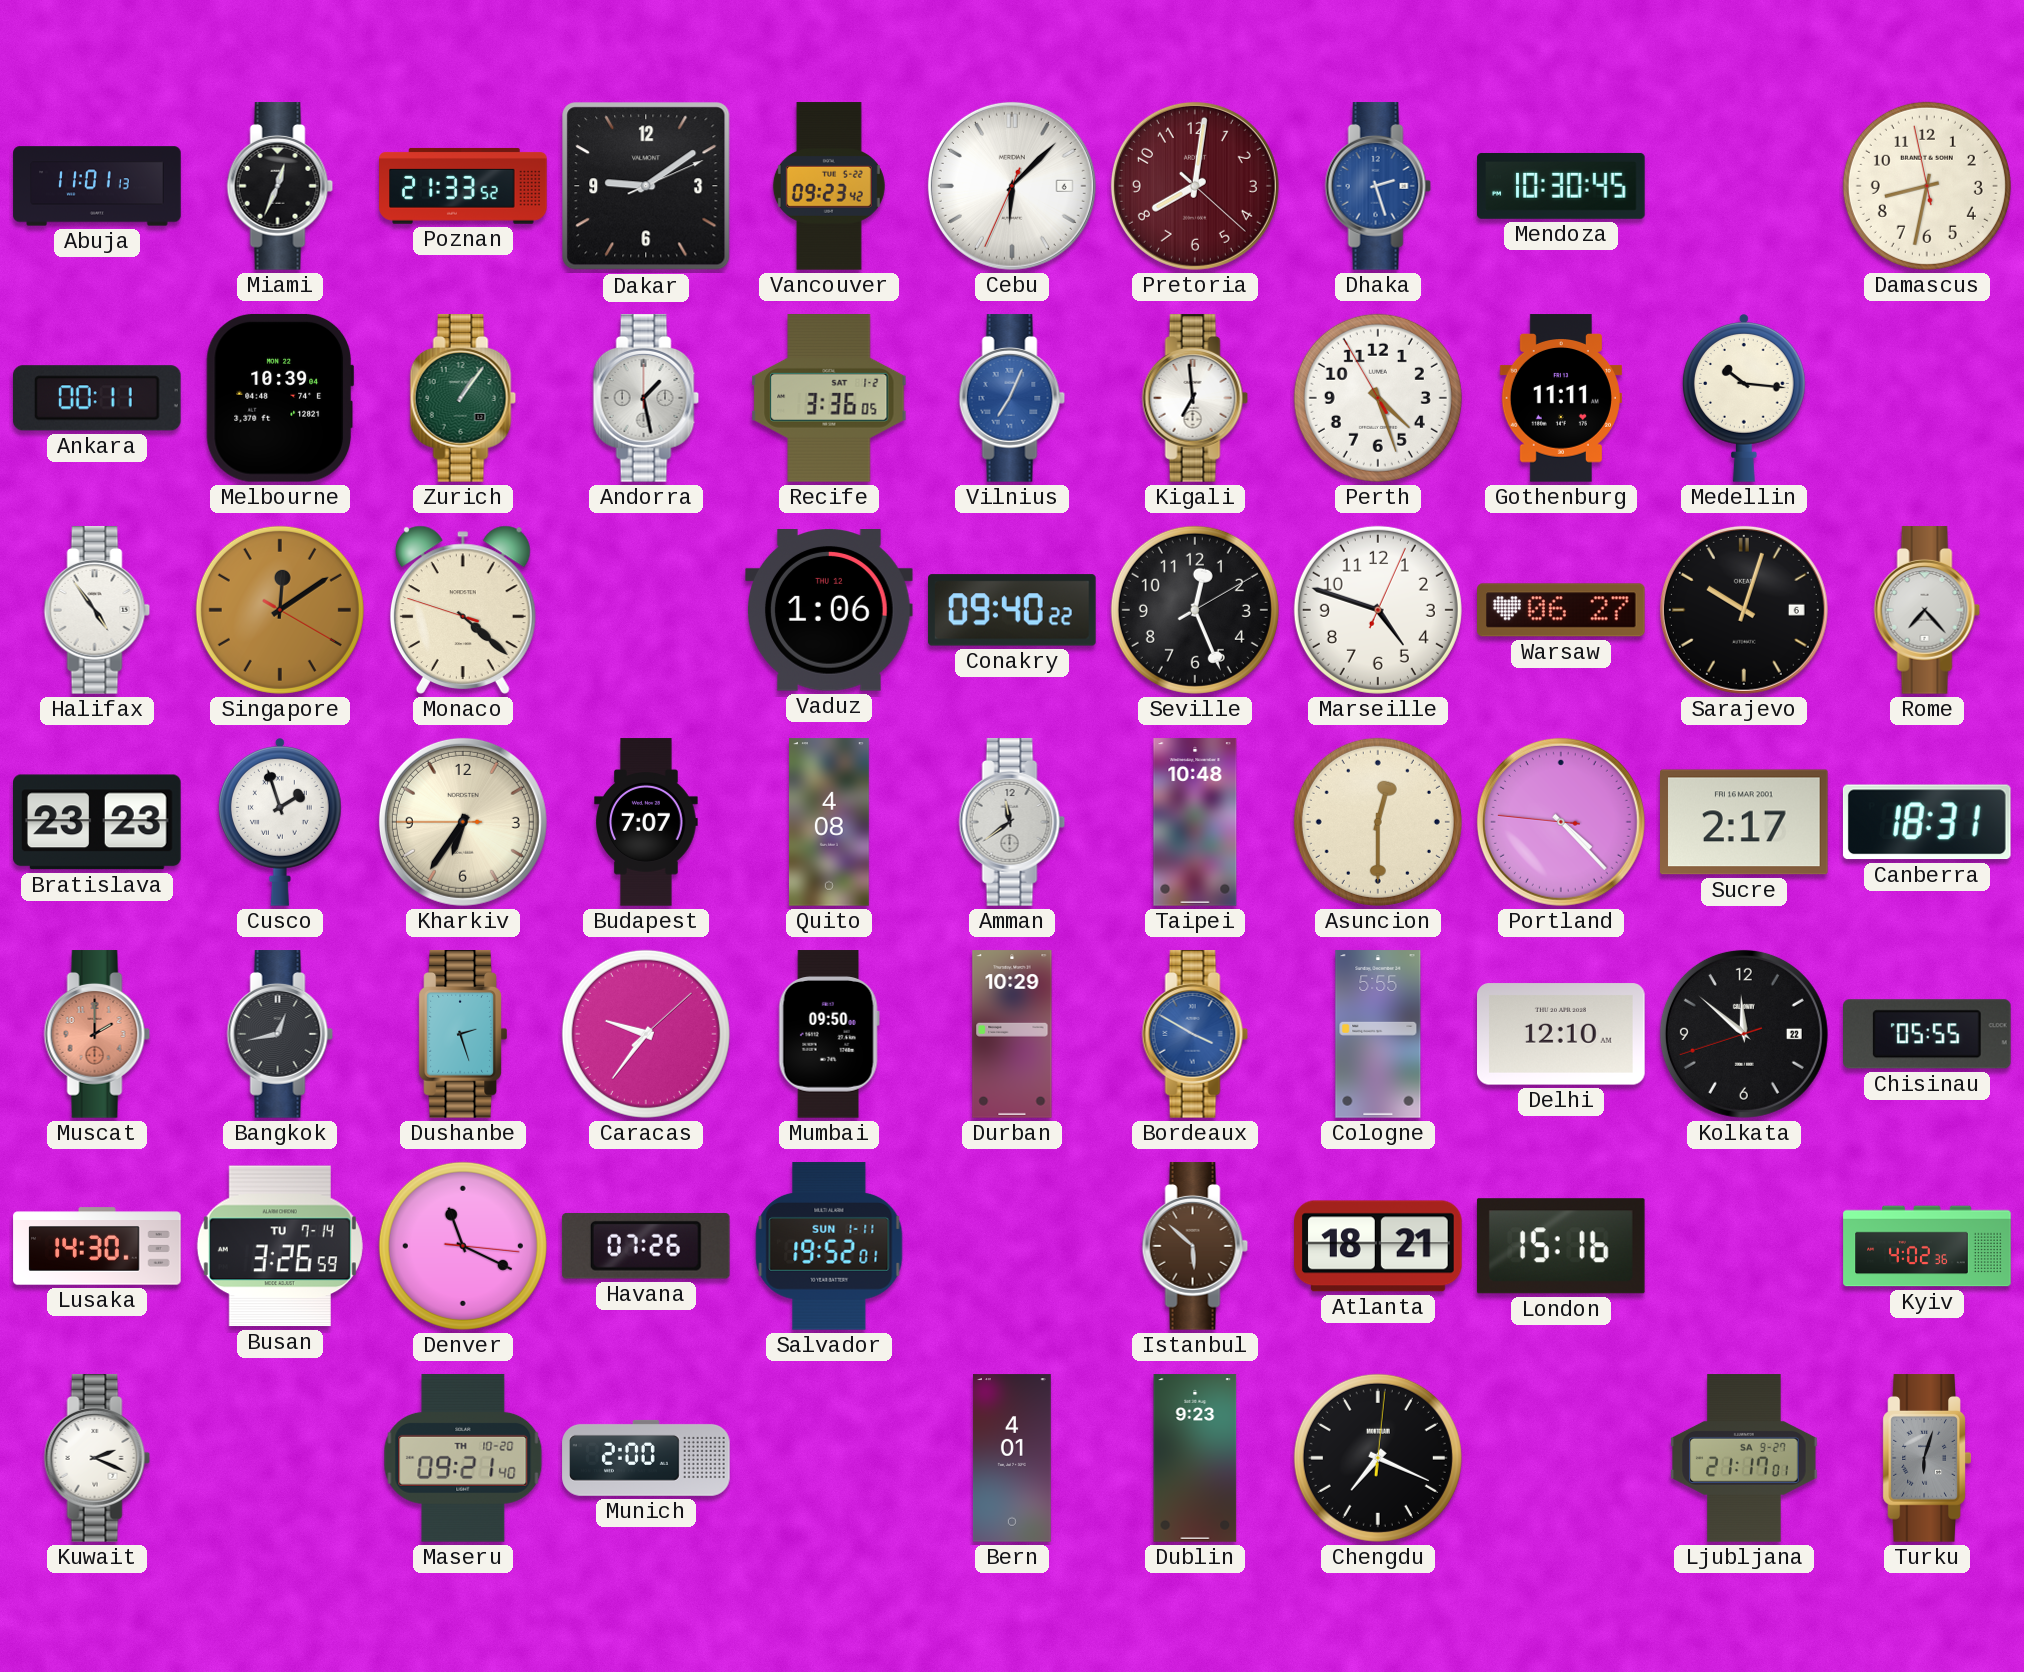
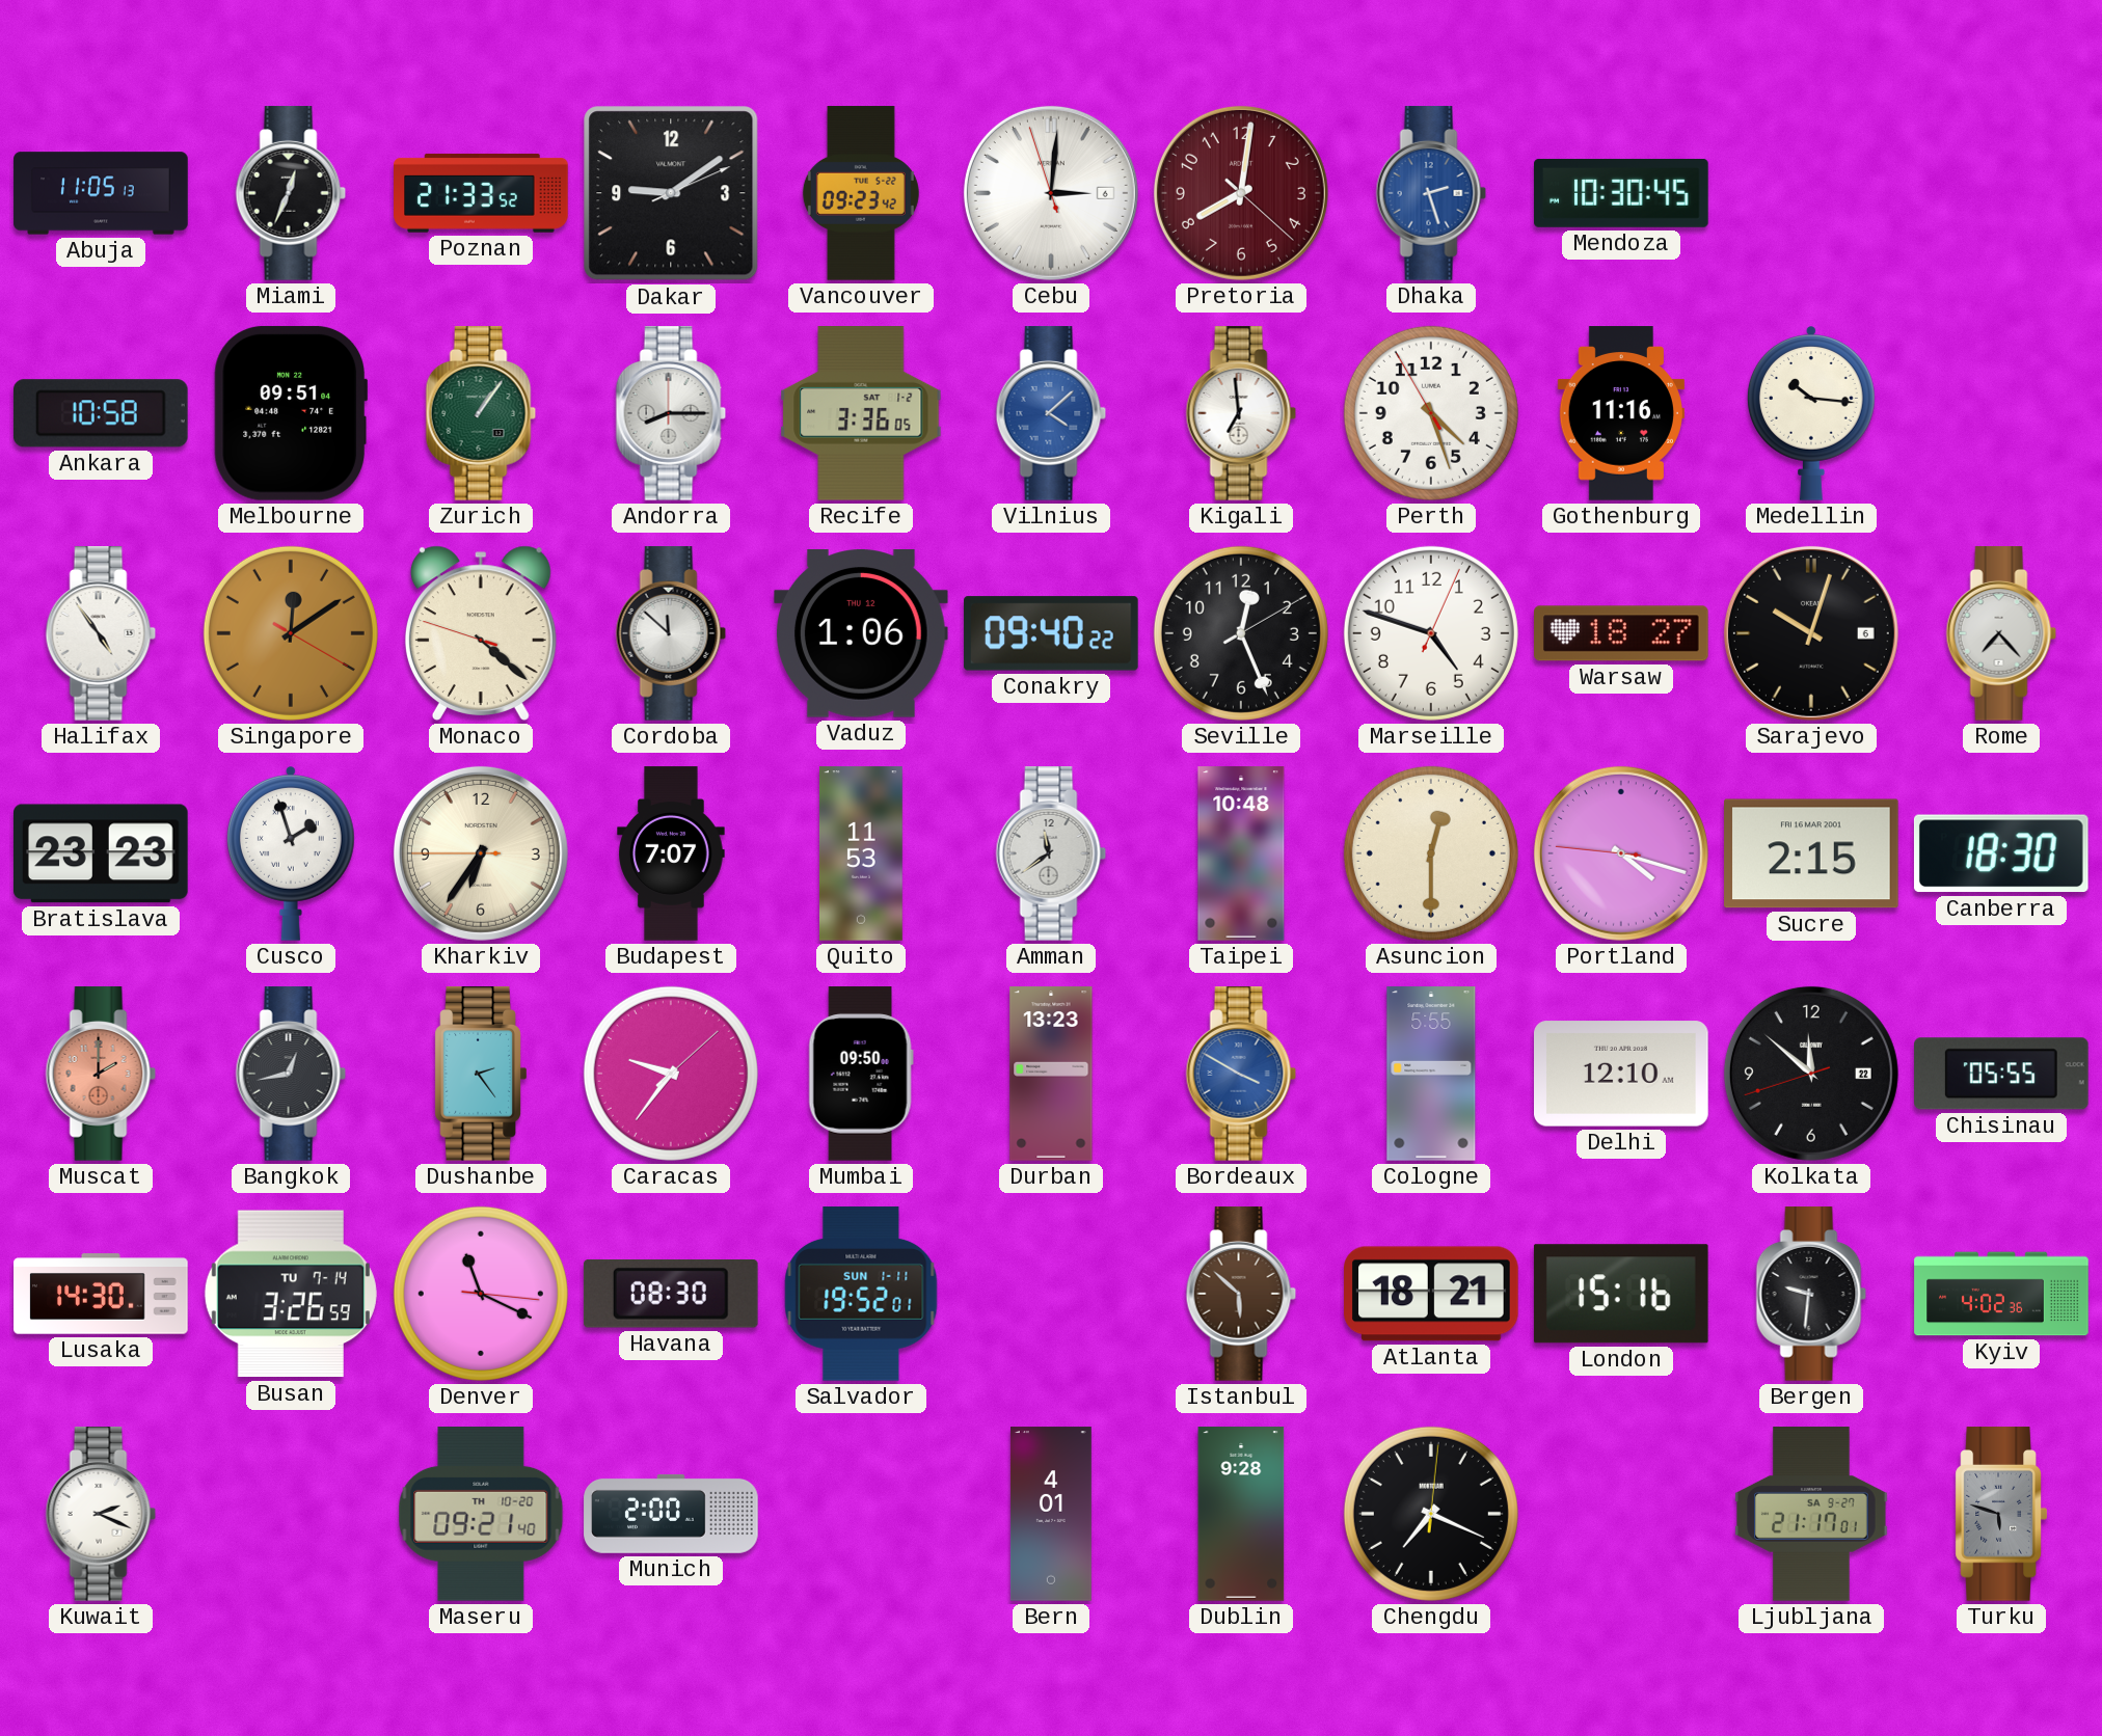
Abuja: 11:01 -> 11:05
Cebu: 6:07 -> 3:00
Damascus: 8:31 -> none
Ankara: 00:11 -> 10:58
Melbourne: 10:39 -> 09:51
Andorra: 1:28 -> 8:15
Vilnius: 7:04 -> 4:08
Gothenburg: 11:11 -> 11:16
Cordoba: none -> 11:52
Warsaw: 06:27 -> 18:27
Quito: 4:08 -> 11:53
Portland: 4:22 -> 4:17
Sucre: 2:17 -> 2:15
Canberra: 18:31 -> 18:30
Dushanbe: 2:27 -> 2:24
Durban: 10:29 -> 13:23
Havana: 07:26 -> 08:30
Bergen: none -> 9:31
Dublin: 9:23 -> 9:28
Turku: 6:03 -> 5:48
